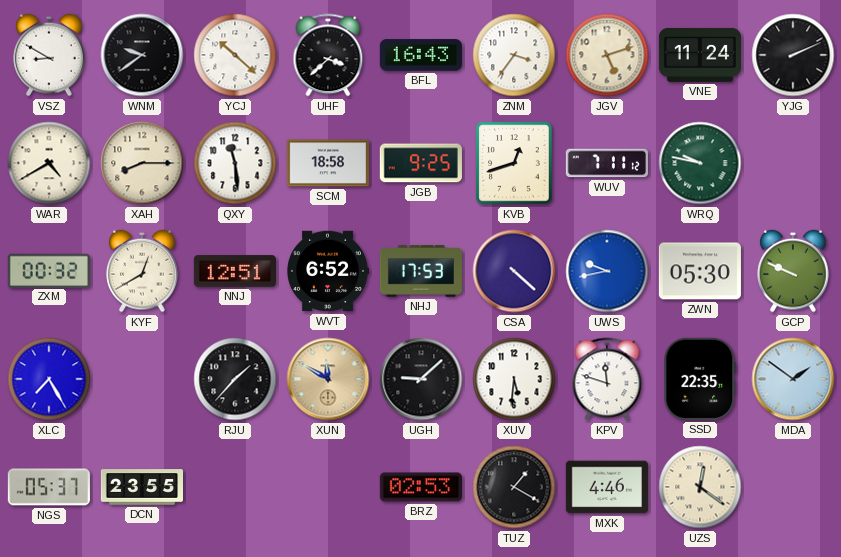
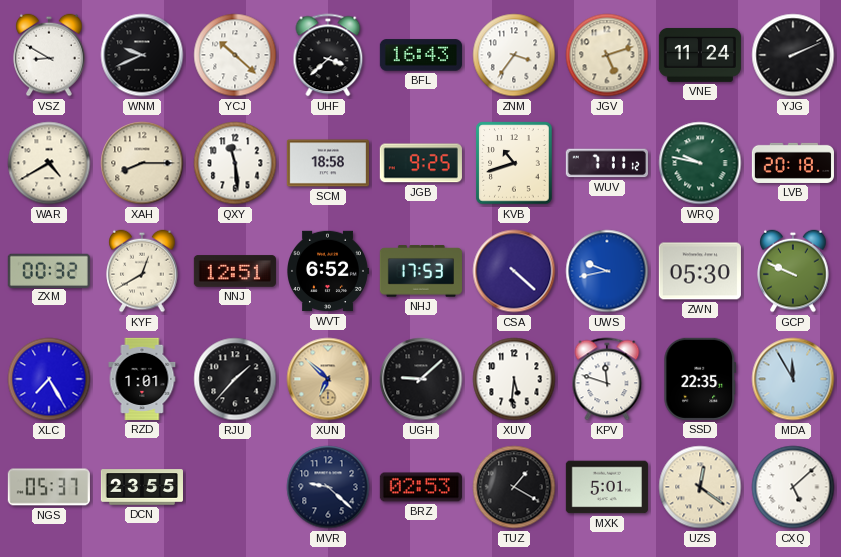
WNM: 9:39 -> 9:41
KVB: 12:42 -> 10:42
LVB: none -> 20:18
RZD: none -> 1:01
XUN: 11:50 -> 6:52
MDA: 1:51 -> 11:55
MVR: none -> 9:22
MXK: 4:46 -> 5:01
CXQ: none -> 5:08
